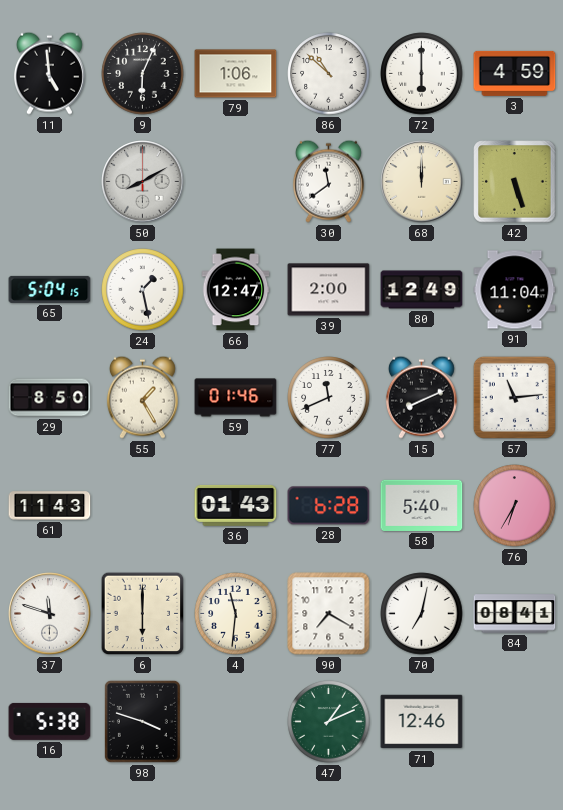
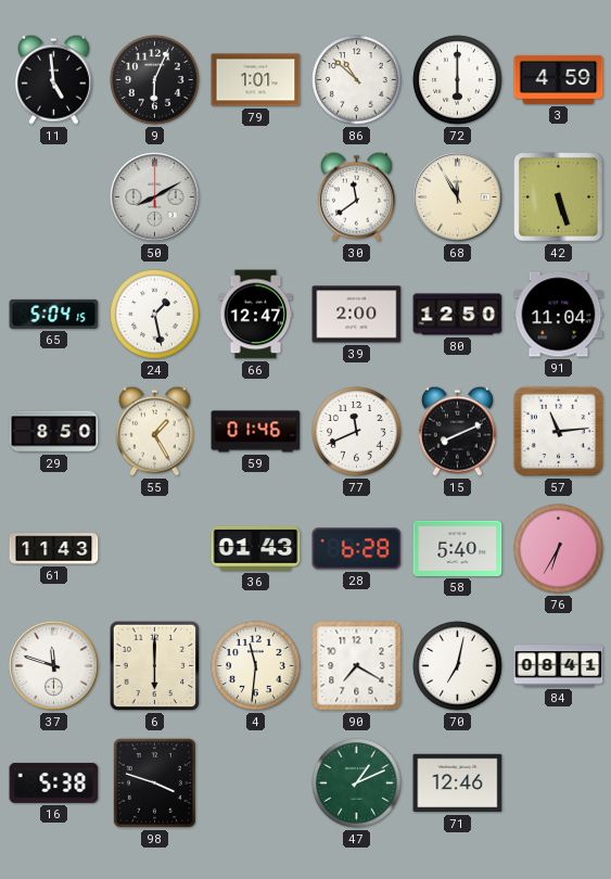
79: 1:06 -> 1:01
68: 12:00 -> 11:55
80: 12:49 -> 12:50
